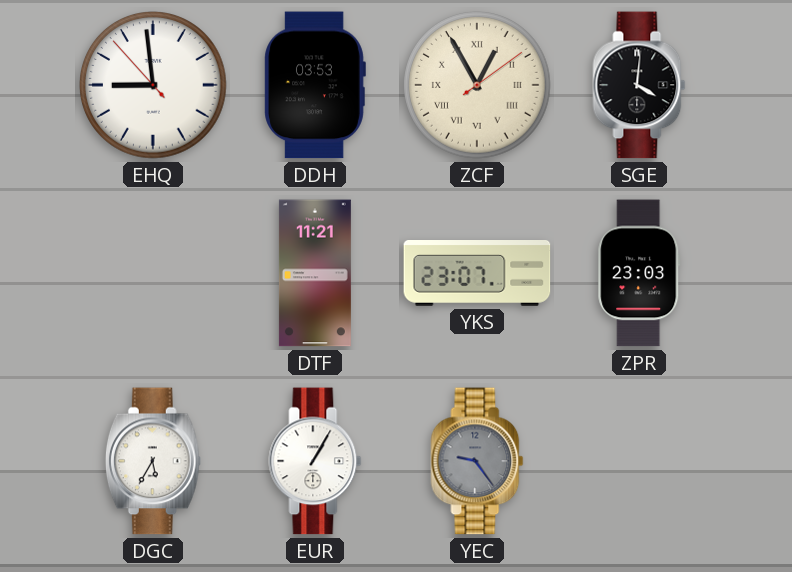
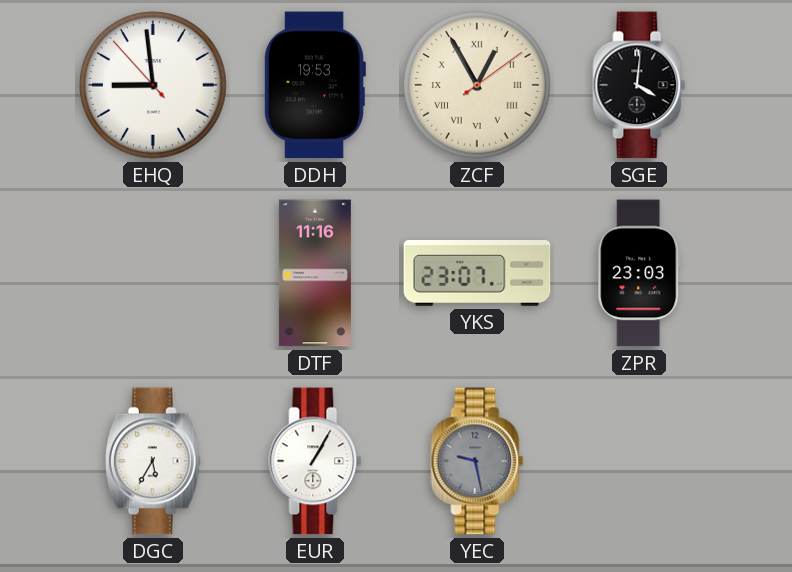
DDH: 03:53 -> 19:53
DTF: 11:21 -> 11:16
YEC: 9:24 -> 9:28
